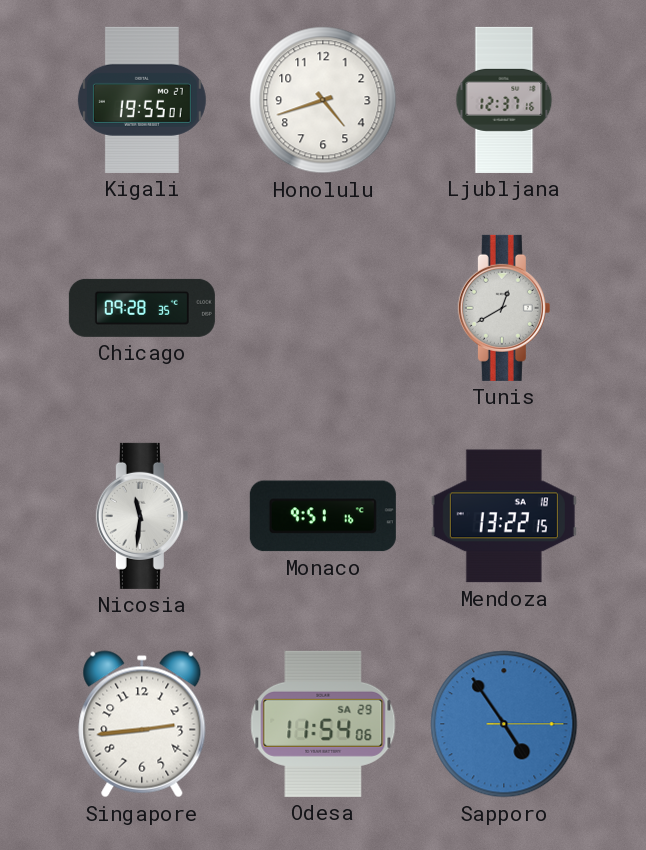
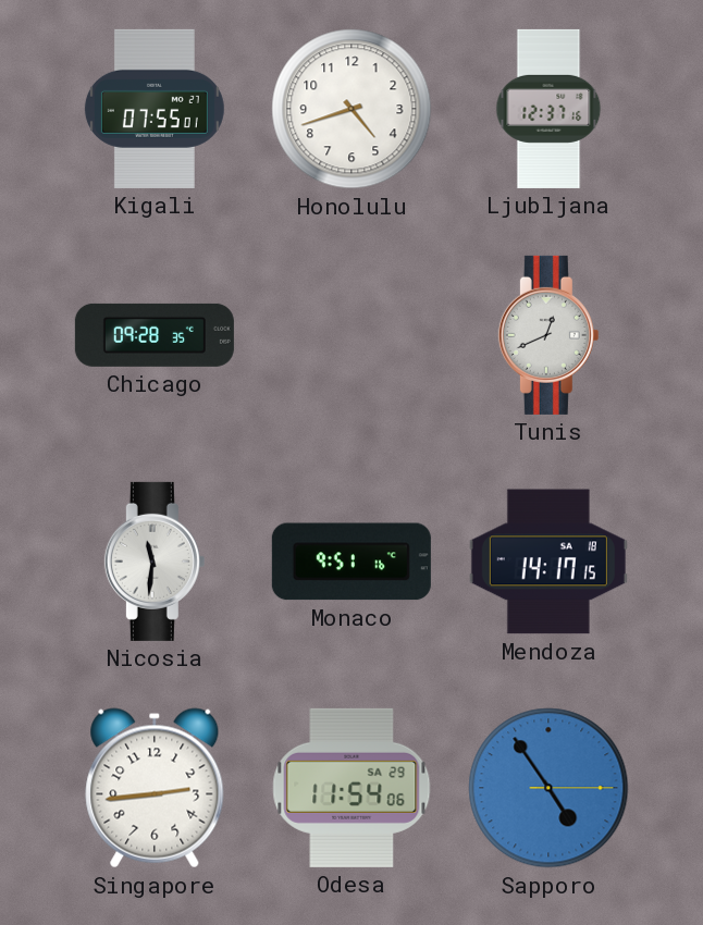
Kigali: 19:55 -> 07:55
Tunis: 12:40 -> 12:41
Mendoza: 13:22 -> 14:17
